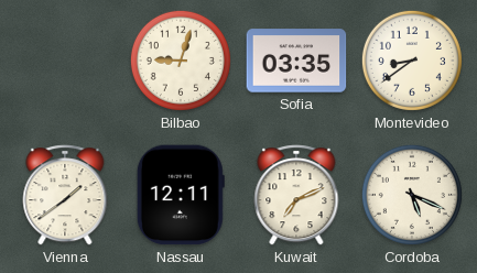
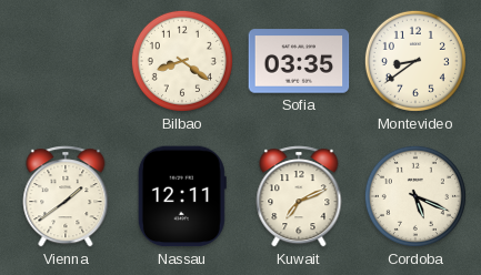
Bilbao: 9:03 -> 8:21
